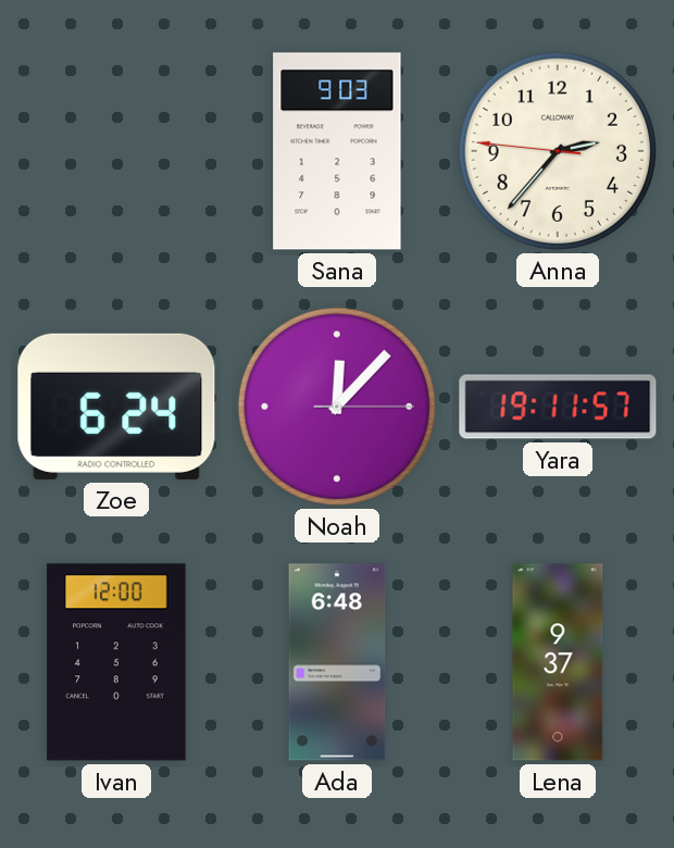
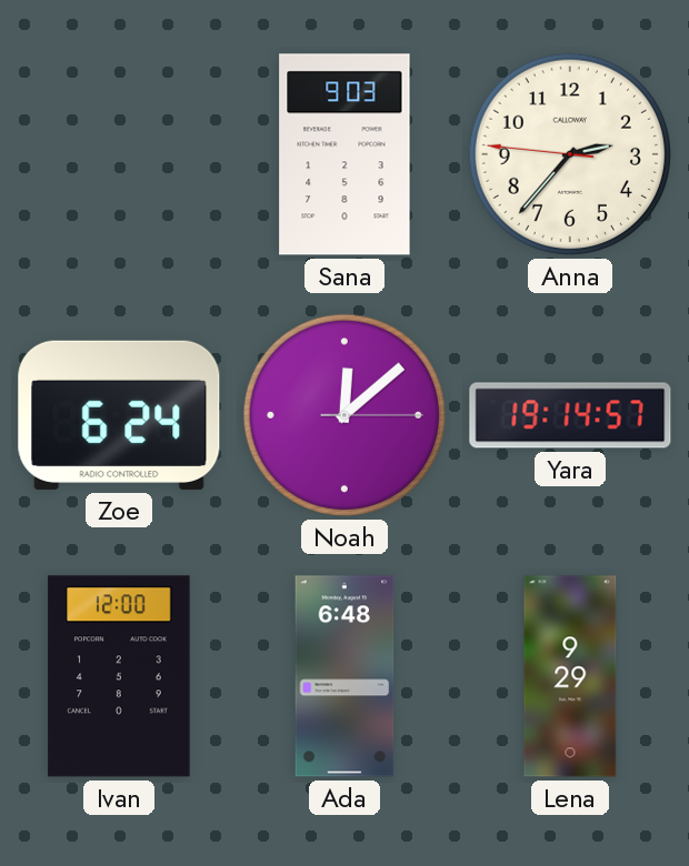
Noah: 12:07 -> 12:08
Yara: 19:11 -> 19:14
Lena: 9:37 -> 9:29
